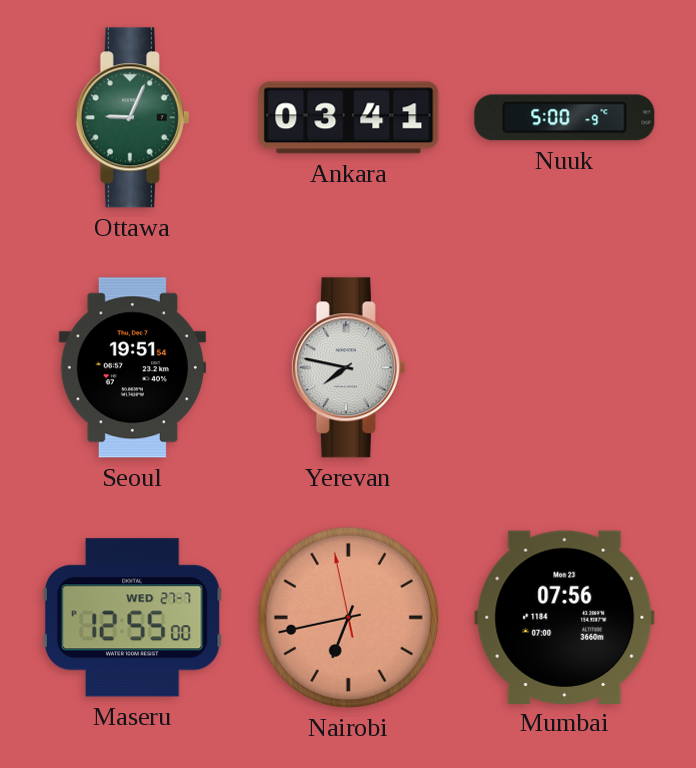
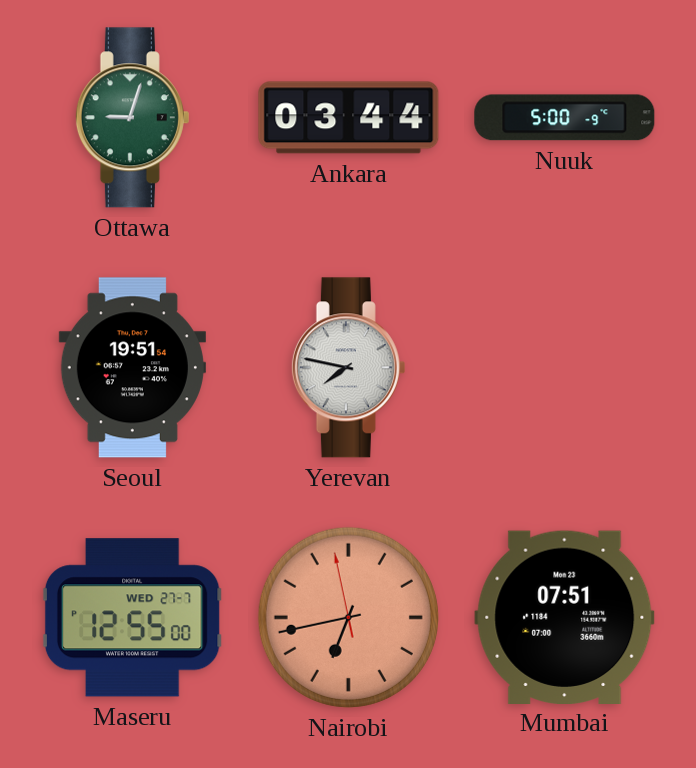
Ottawa: 9:04 -> 9:03
Ankara: 03:41 -> 03:44
Mumbai: 07:56 -> 07:51
